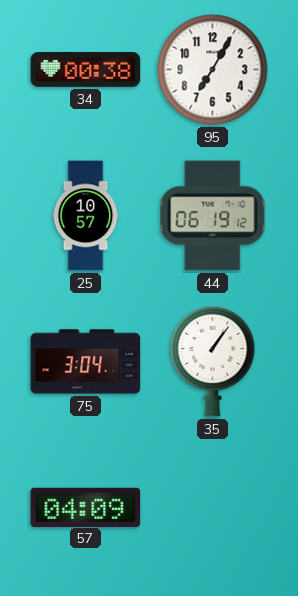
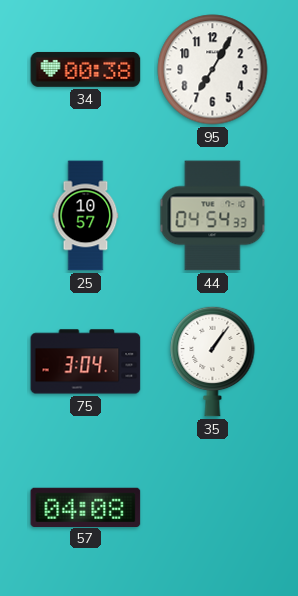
44: 06:19 -> 04:54
57: 04:09 -> 04:08
